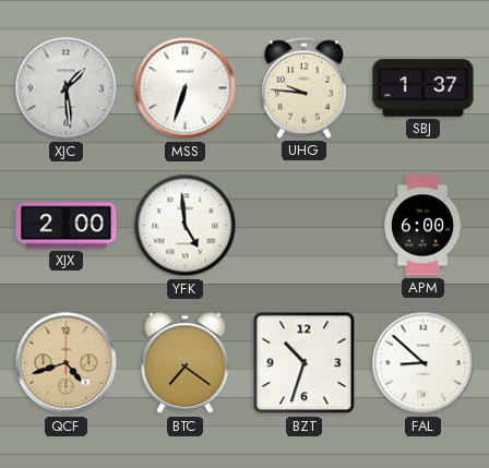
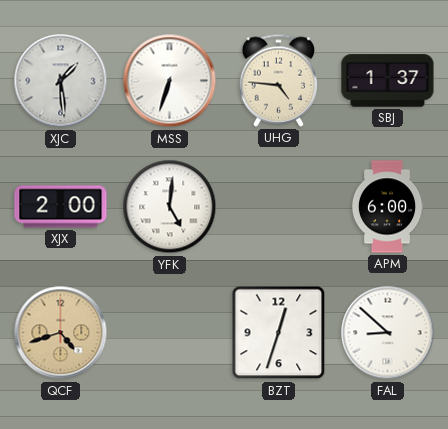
UHG: 9:46 -> 4:46
YFK: 4:59 -> 5:01
BTC: 7:21 -> none
BZT: 10:33 -> 12:33
